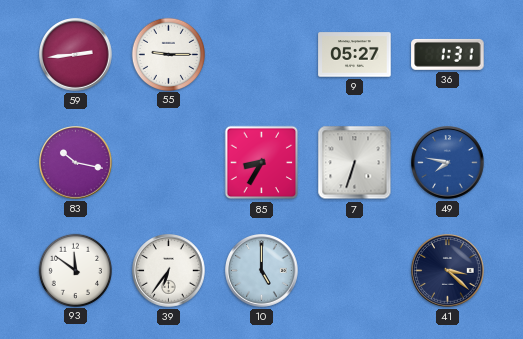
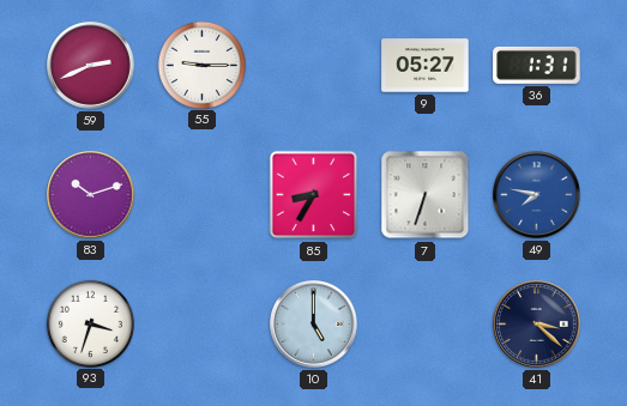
59: 2:44 -> 2:41
83: 10:17 -> 10:12
93: 11:51 -> 3:33
39: 6:36 -> none
